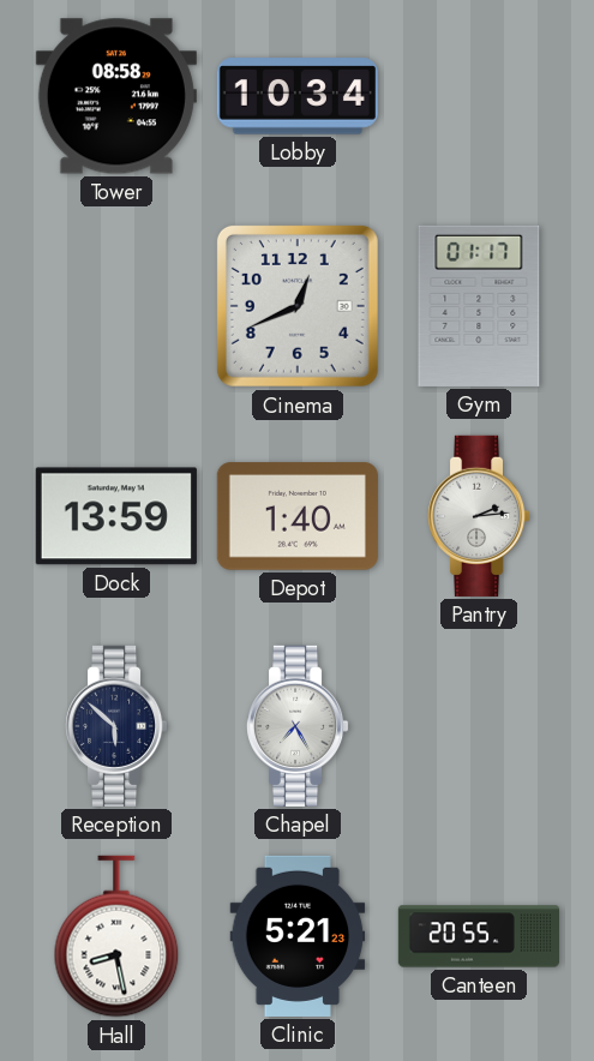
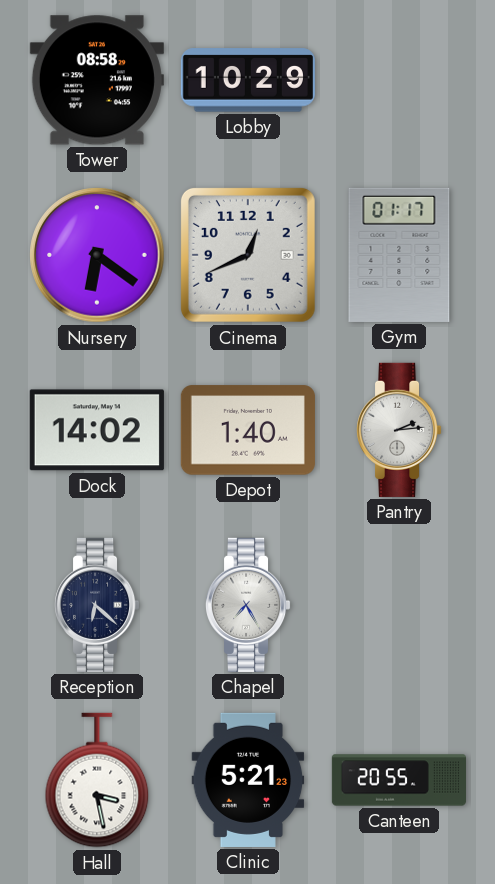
Lobby: 10:34 -> 10:29
Nursery: none -> 6:21
Dock: 13:59 -> 14:02
Reception: 5:52 -> 6:22
Hall: 8:28 -> 3:28
